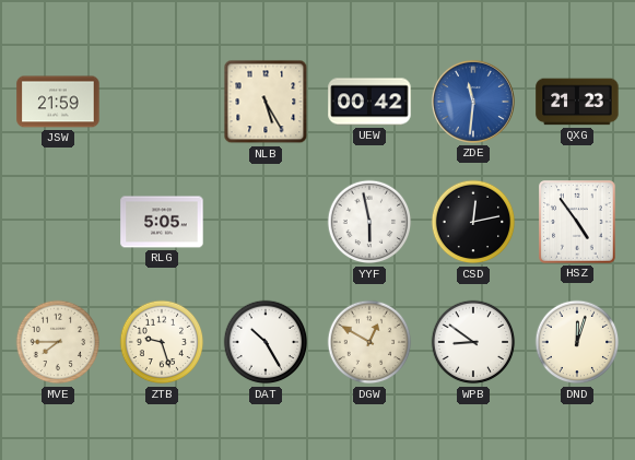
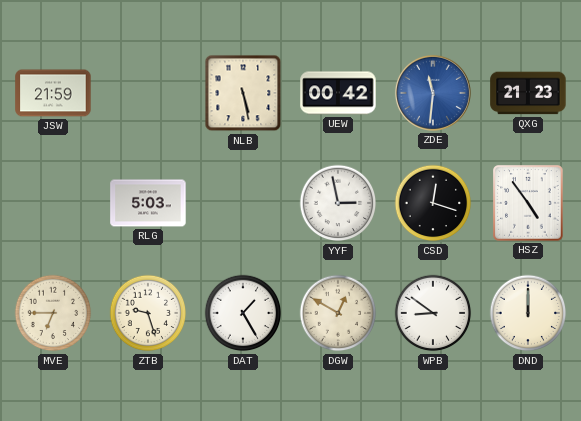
NLB: 5:25 -> 5:28
RLG: 5:05 -> 5:03
YYF: 5:58 -> 2:58
CSD: 12:13 -> 12:18
MVE: 7:45 -> 6:45
DAT: 10:25 -> 1:25
DND: 12:03 -> 12:00
